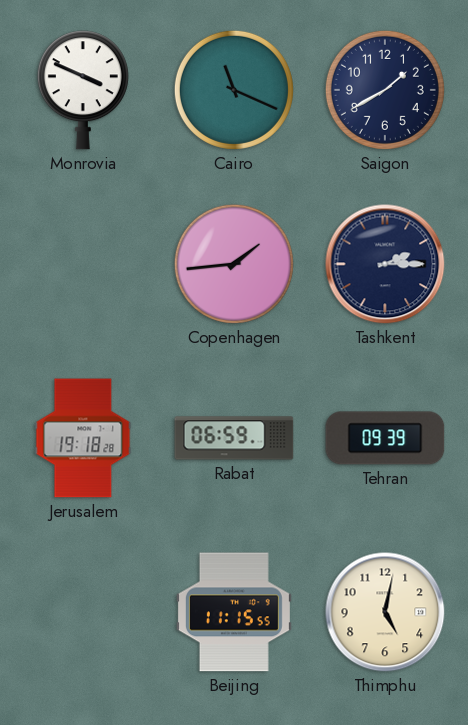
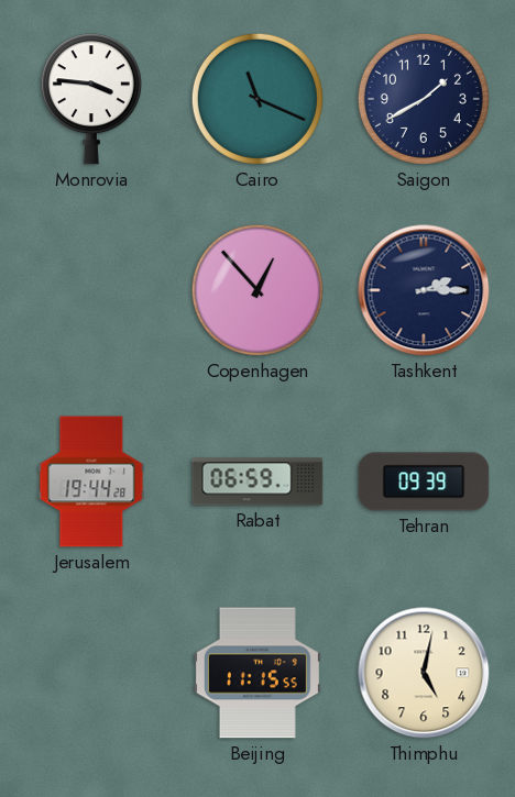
Monrovia: 3:49 -> 3:46
Copenhagen: 1:44 -> 12:53
Jerusalem: 19:18 -> 19:44
